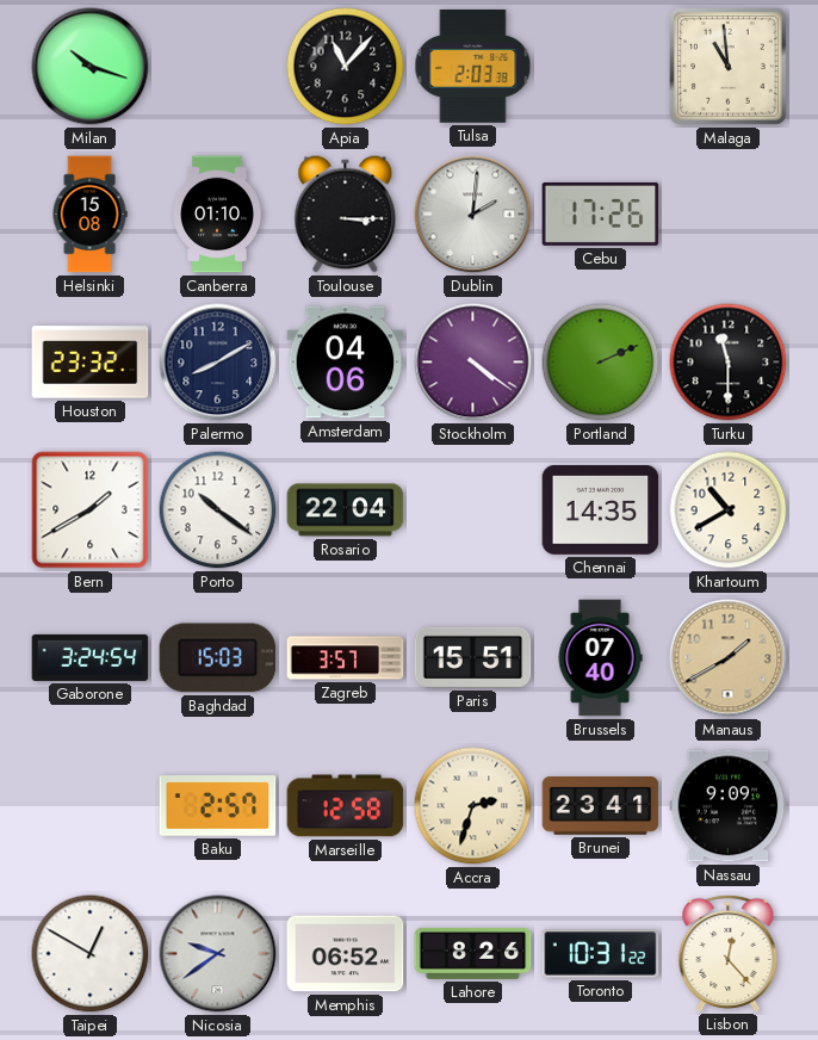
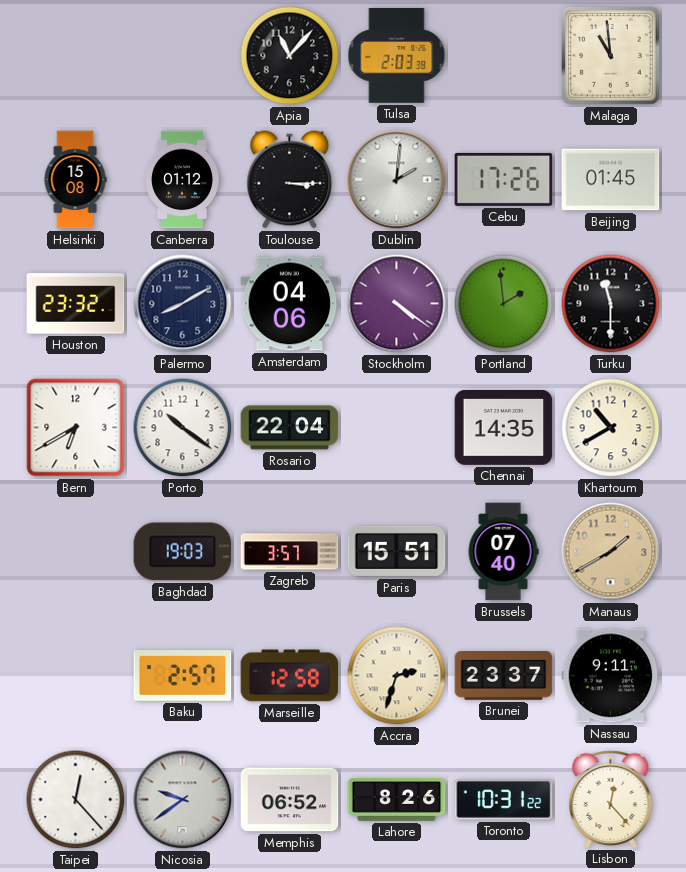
Milan: 10:18 -> none
Canberra: 01:10 -> 01:12
Beijing: none -> 01:45
Portland: 2:11 -> 1:59
Bern: 1:40 -> 6:40
Gaborone: 3:24 -> none
Baghdad: 15:03 -> 19:03
Brunei: 23:41 -> 23:37
Nassau: 9:09 -> 9:11
Taipei: 12:50 -> 12:23
